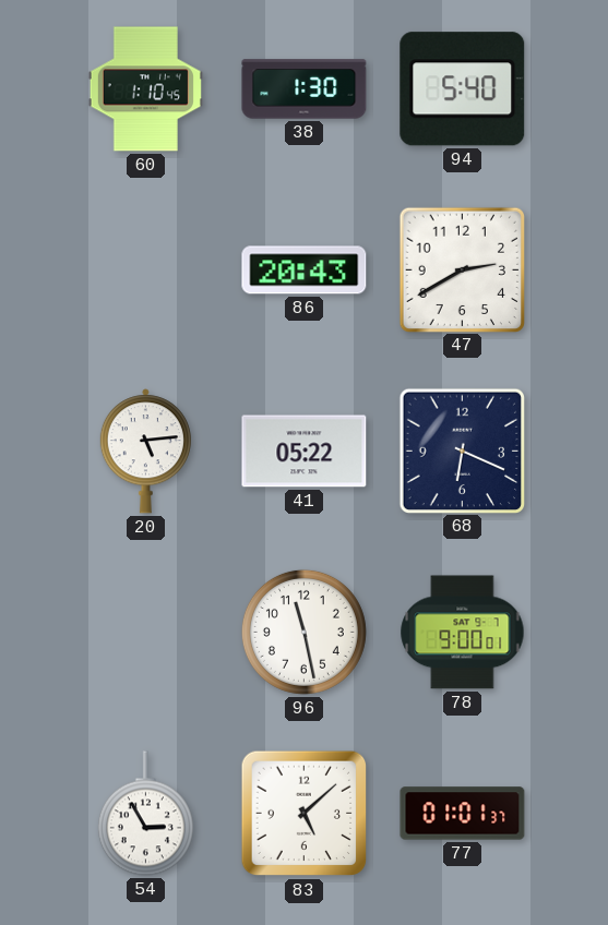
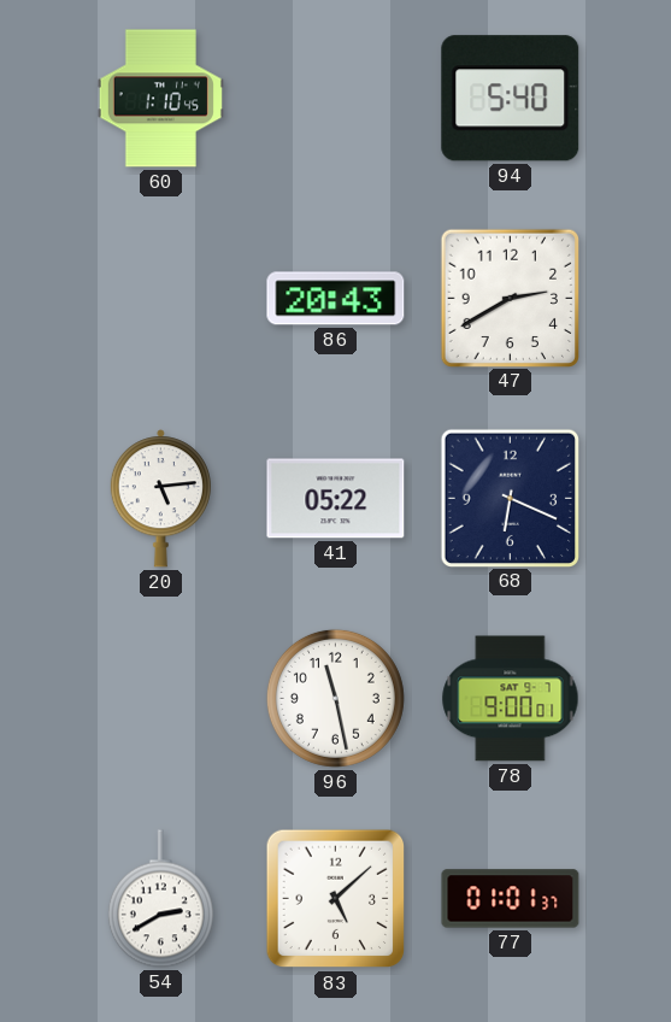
38: 1:30 -> none
54: 2:55 -> 2:40
